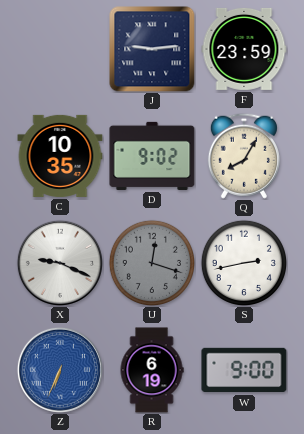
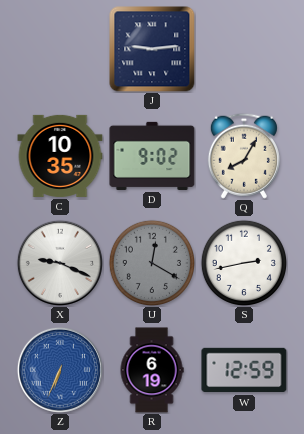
F: 23:59 -> none
U: 12:18 -> 12:20
W: 9:00 -> 12:59
